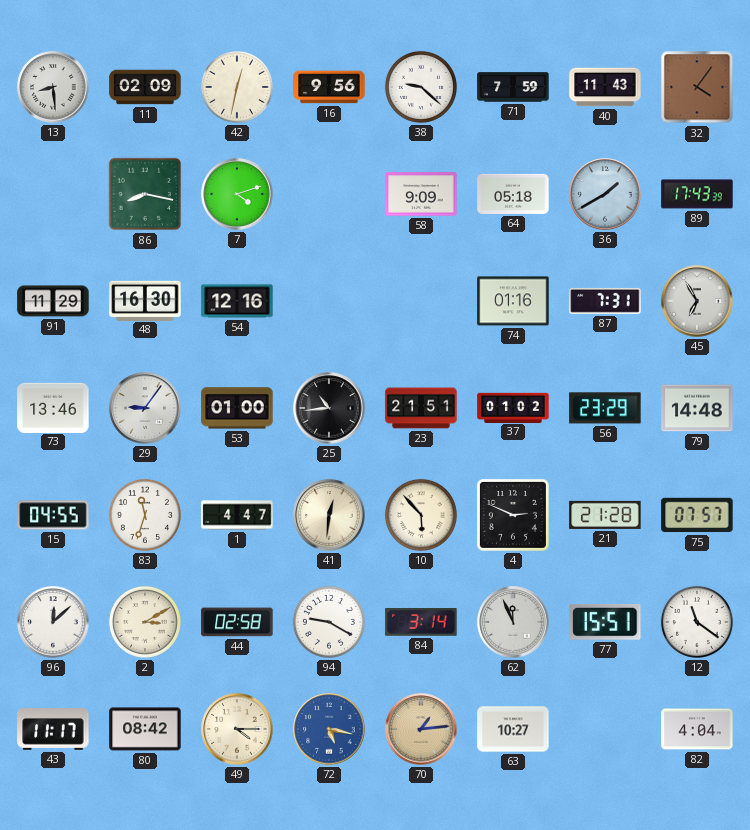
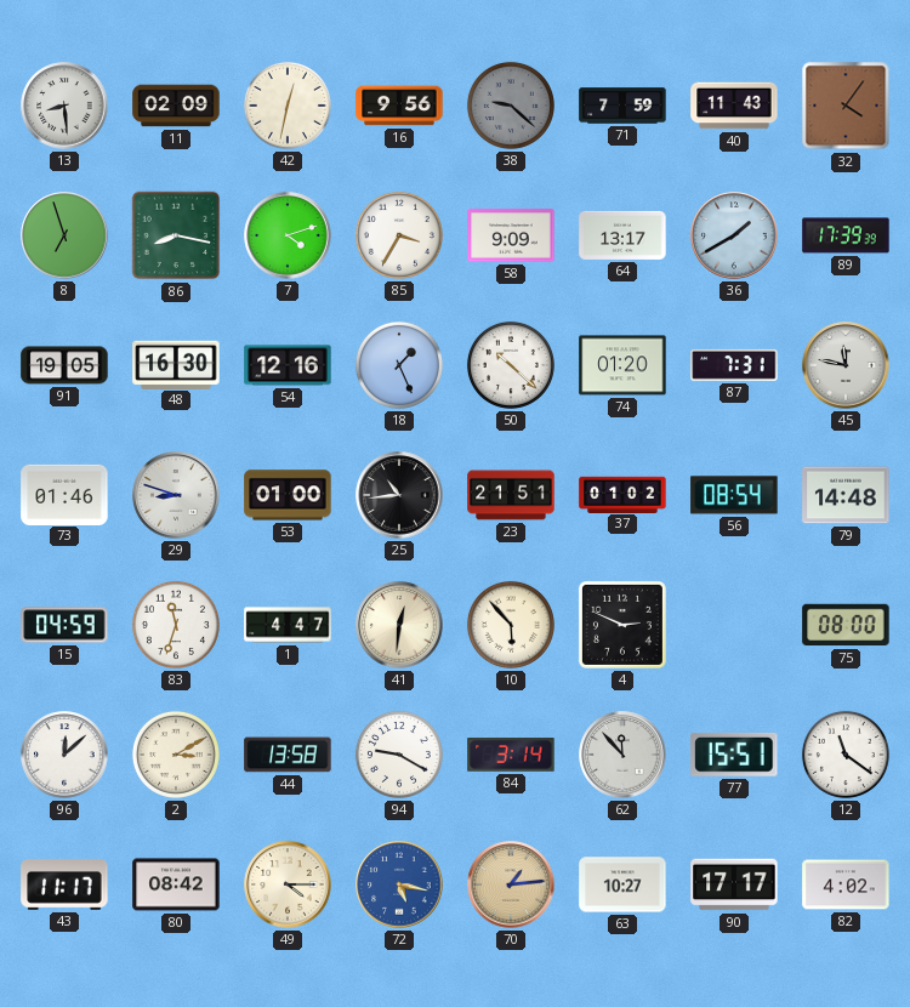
38 dial: white -> grey
8: none -> 6:57
85: none -> 3:35
64: 05:18 -> 13:17
89: 17:43 -> 17:39
91: 11:29 -> 19:05
18: none -> 1:26
50: none -> 10:22
74: 01:16 -> 01:20
45: 6:55 -> 11:47
73: 13:46 -> 01:46
29: 9:06 -> 8:48
56: 23:29 -> 08:54
15: 04:55 -> 04:59
21: 21:28 -> none
75: 07:57 -> 08:00
44: 02:58 -> 13:58
62: 11:56 -> 11:53
90: none -> 17:17
82: 4:04 -> 4:02
